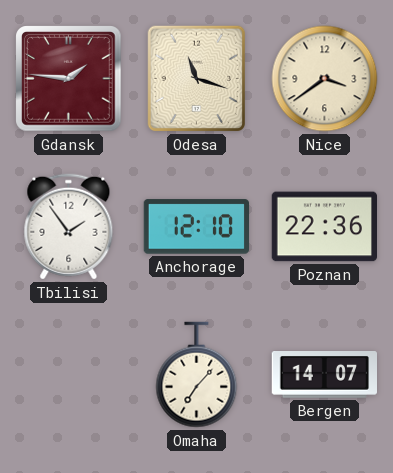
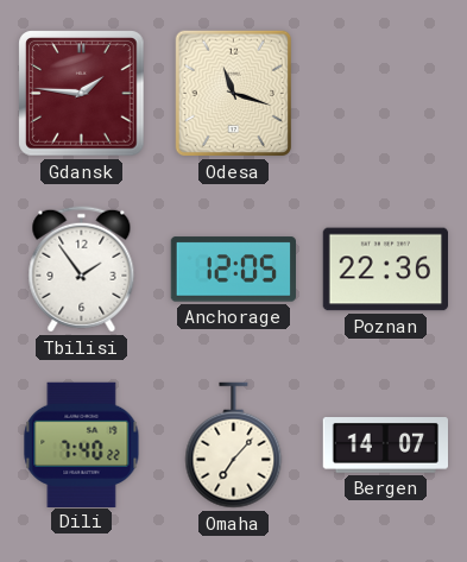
Nice: 3:39 -> none
Anchorage: 12:10 -> 12:05
Dili: none -> 7:40
